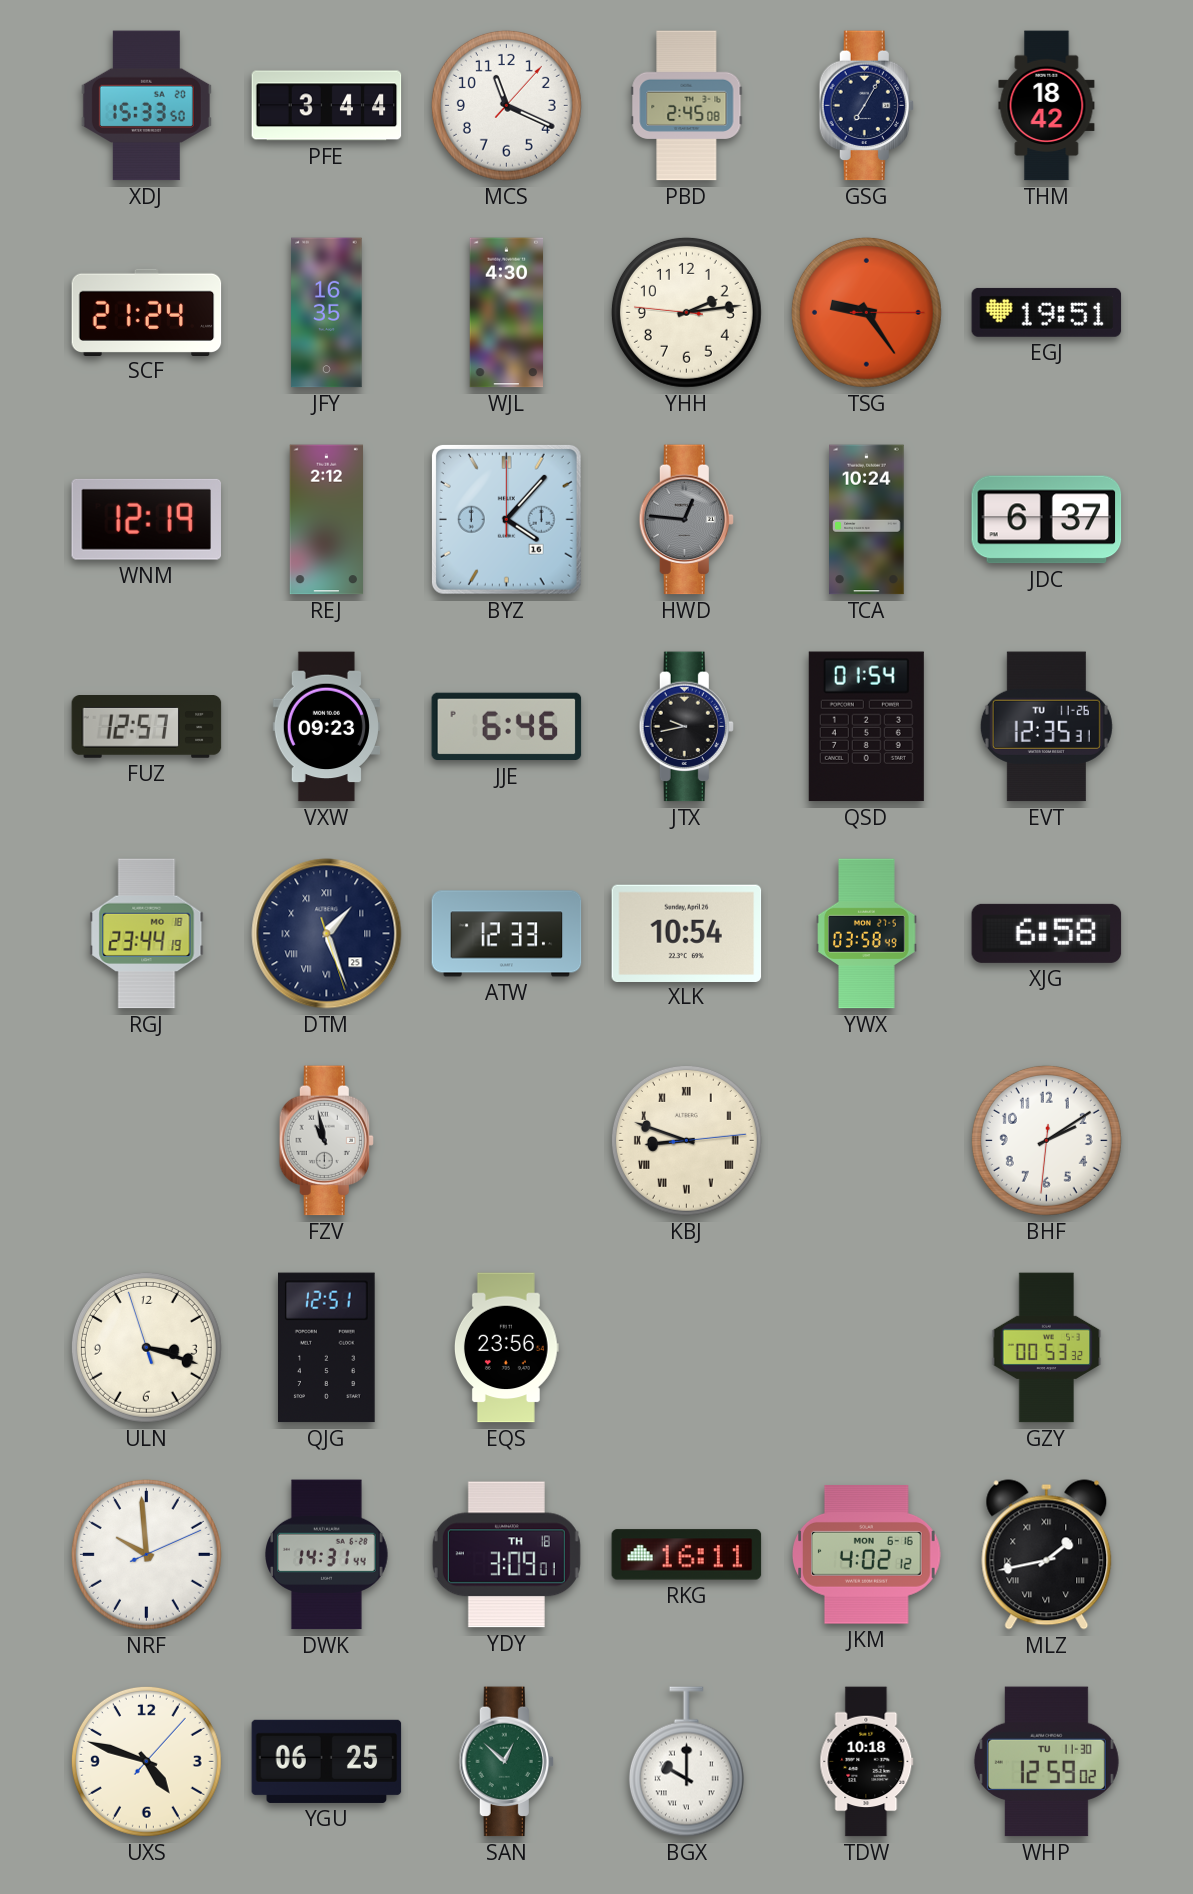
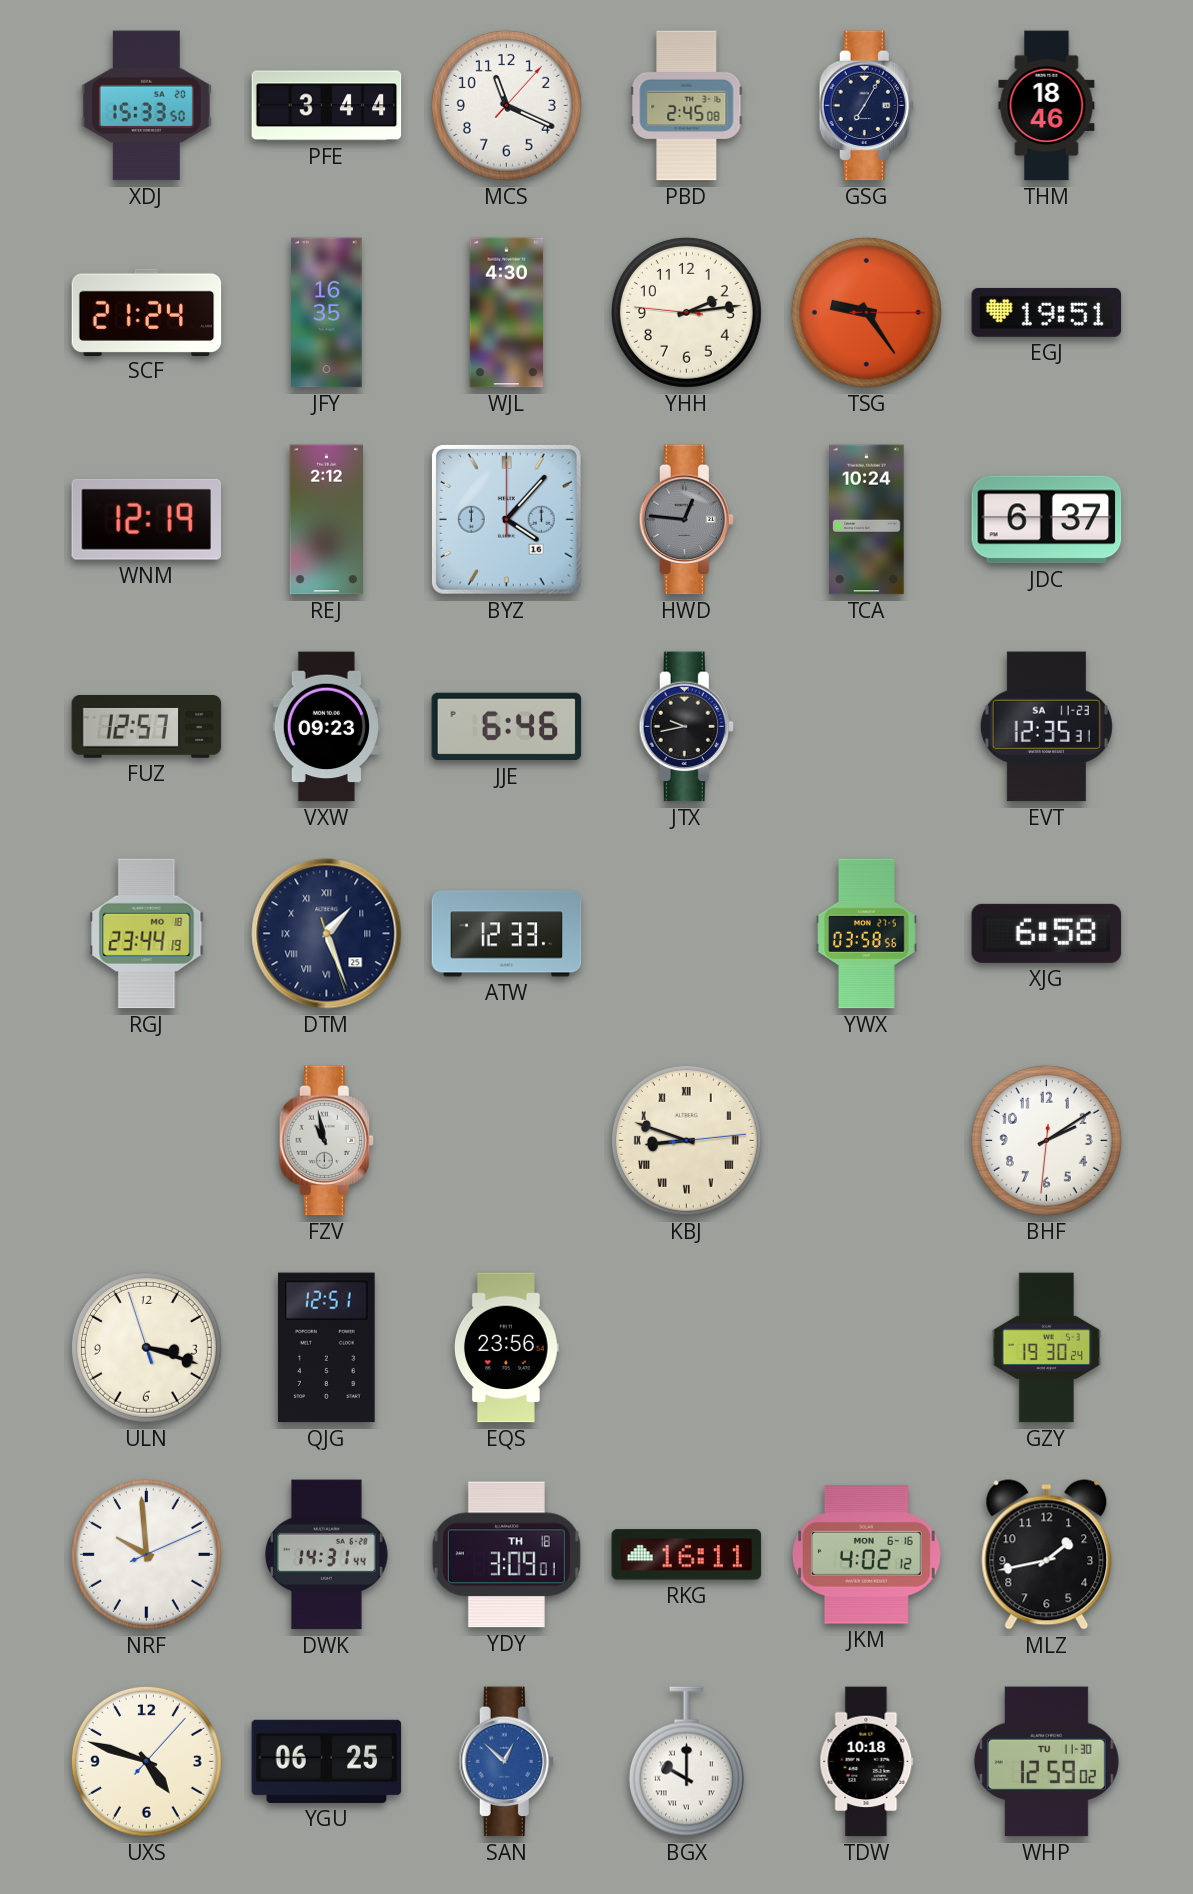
THM: 18:42 -> 18:46
QSD: 01:54 -> none
EVT date: TU 11-26 -> SA 11-23
XLK: 10:54 -> none
YWX: 03:58:49 -> 03:58:56
GZY: 00:53 -> 19:30
MLZ numerals: Roman -> Arabic
SAN dial: green -> blue
